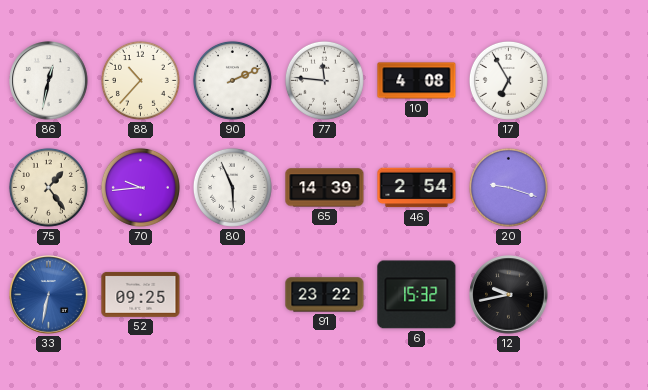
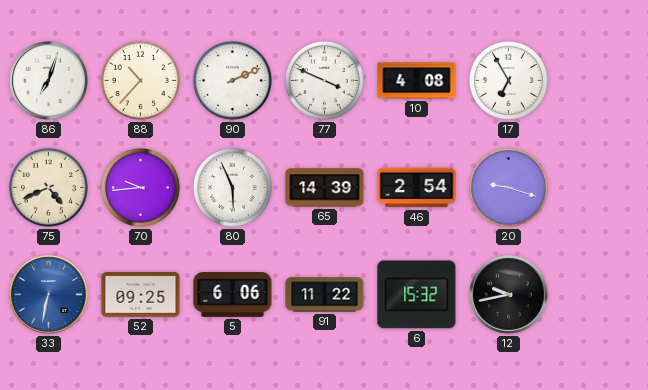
86: 12:32 -> 7:03
77: 11:46 -> 3:49
75: 1:24 -> 4:41
5: none -> 6:06
91: 23:22 -> 11:22
